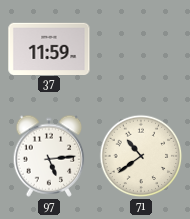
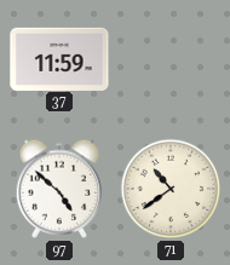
97: 5:14 -> 4:52
